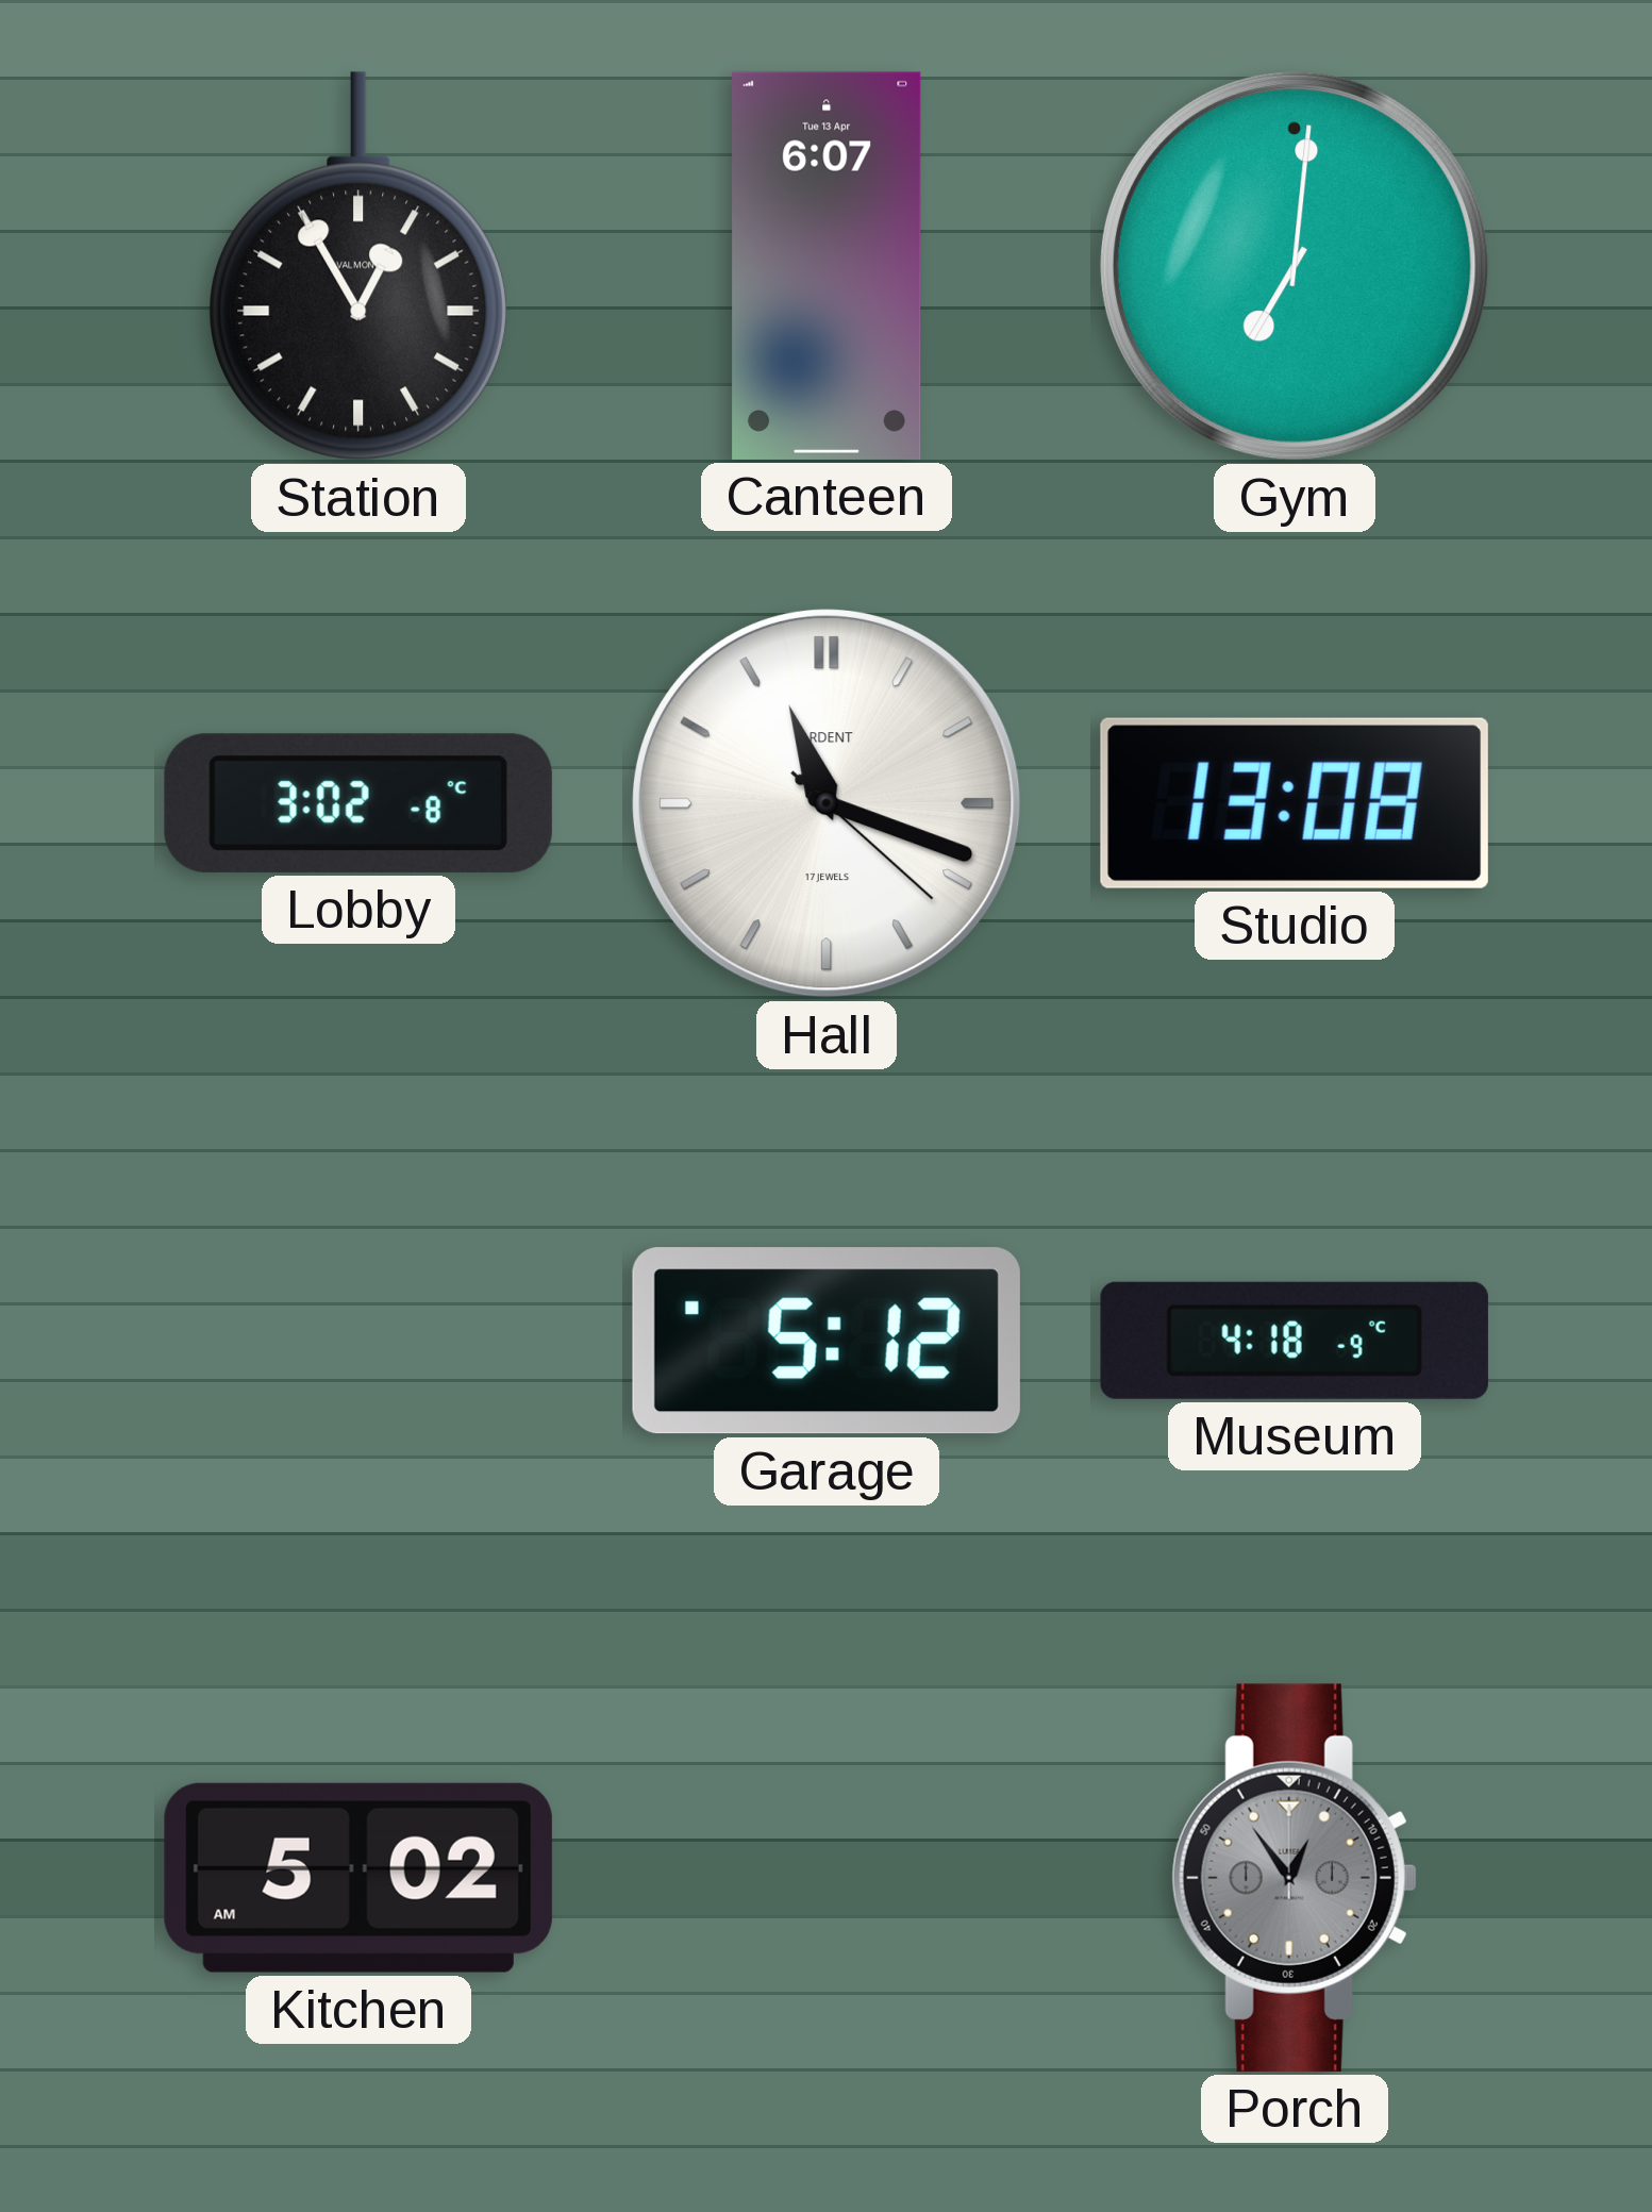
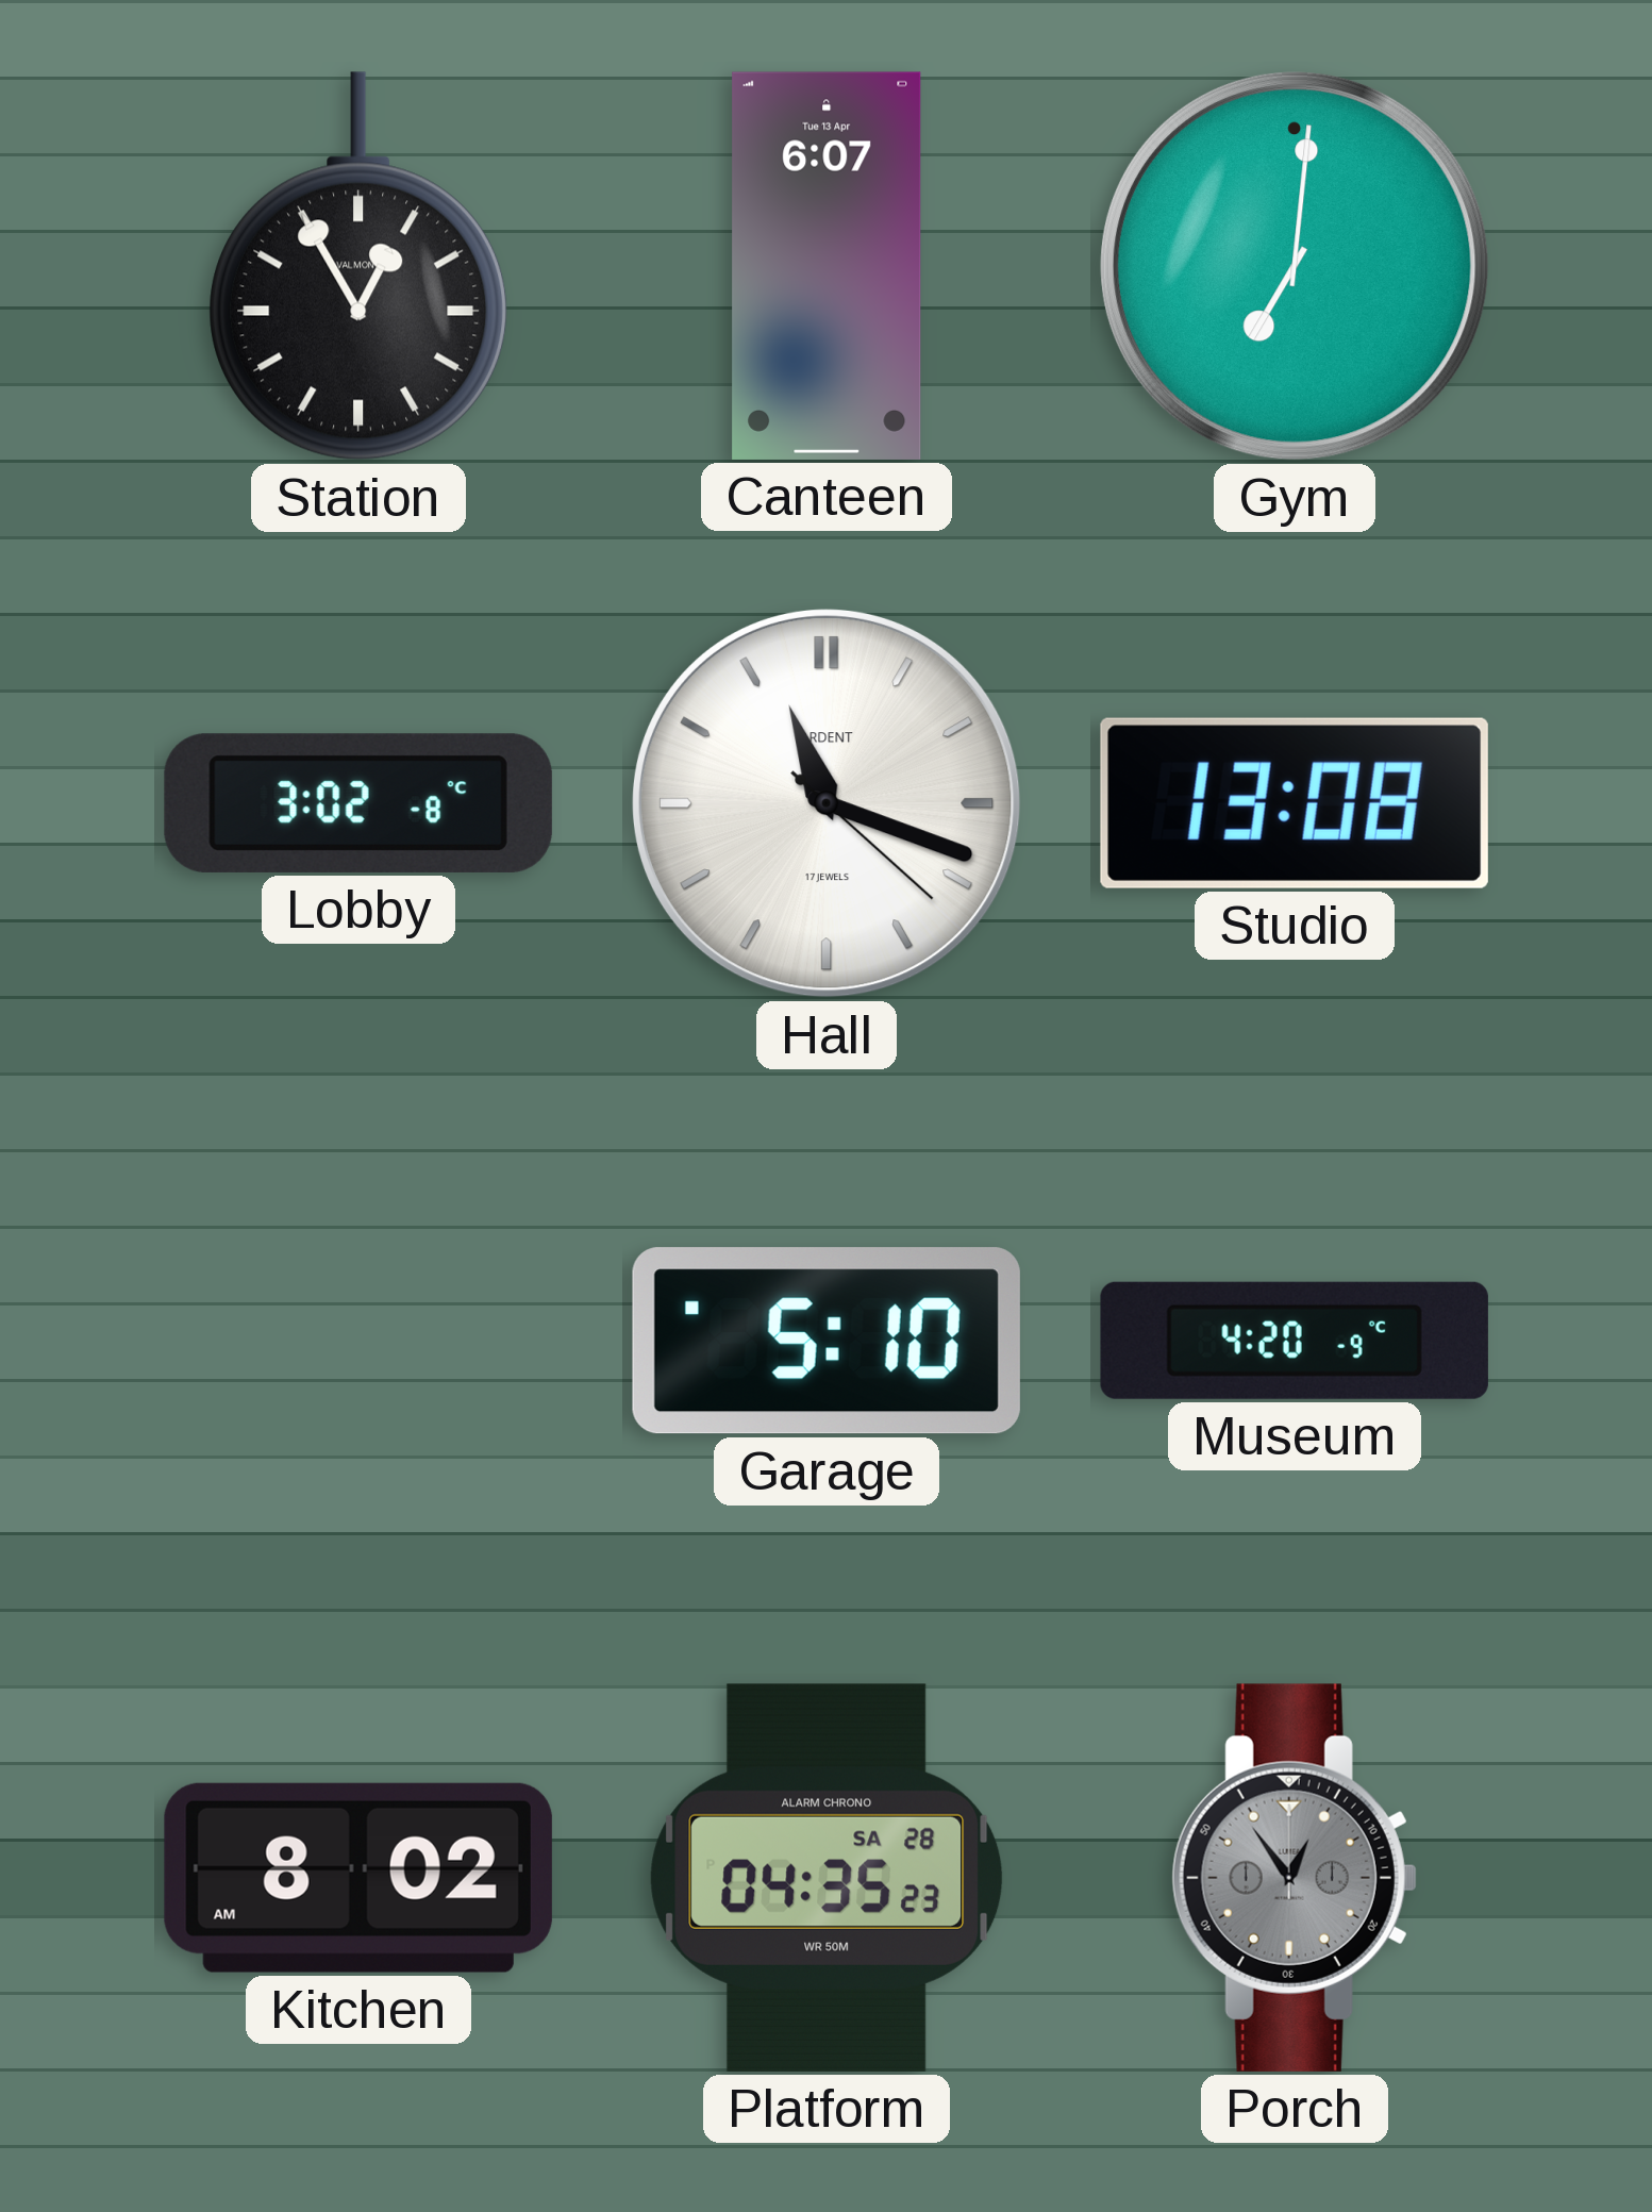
Garage: 5:12 -> 5:10
Museum: 4:18 -> 4:20
Kitchen: 5:02 -> 8:02
Platform: none -> 04:35
